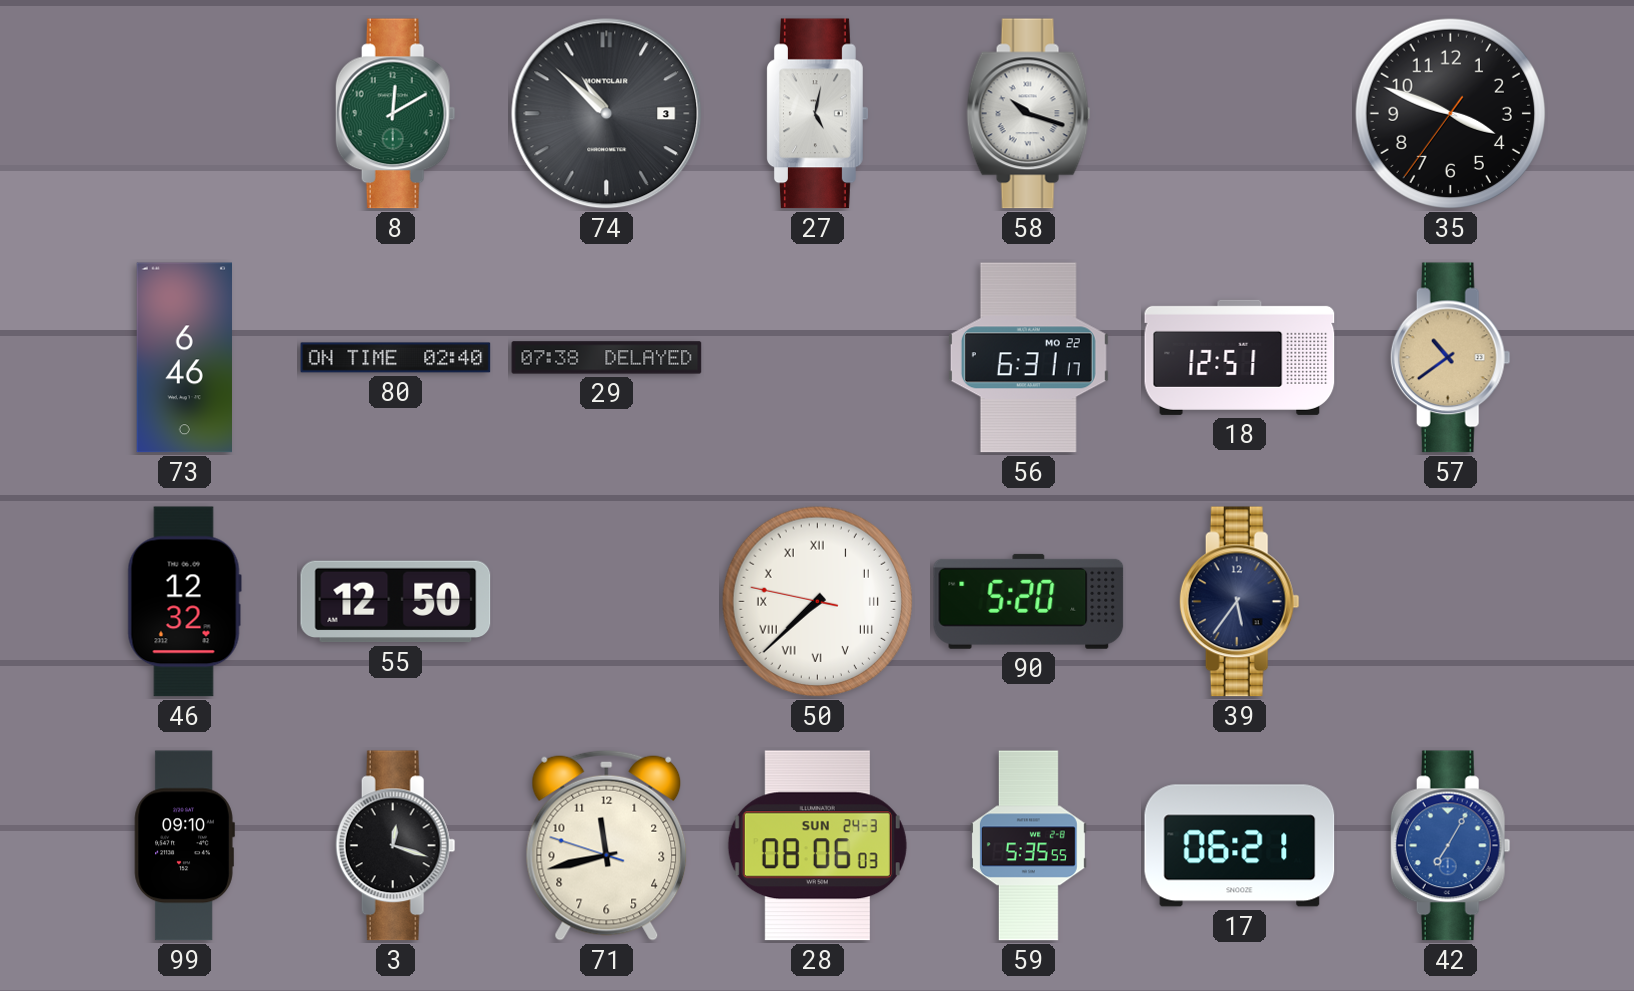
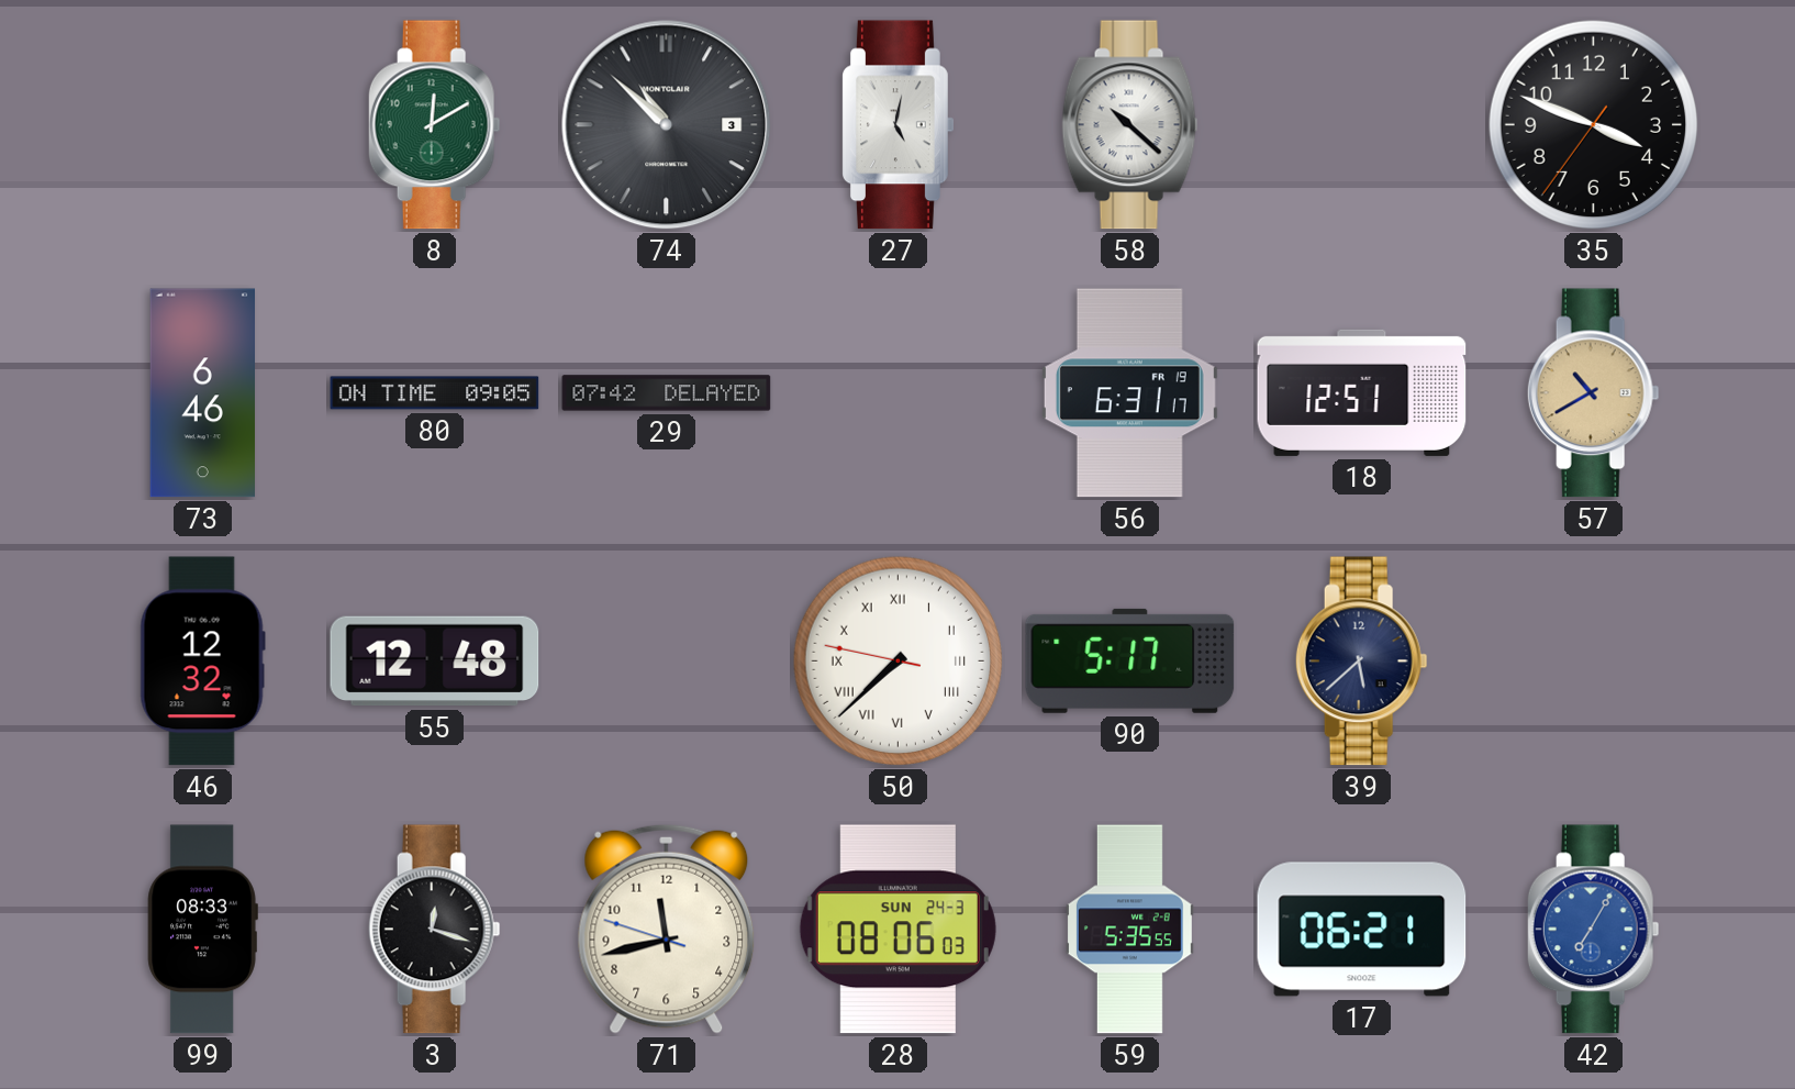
58: 10:18 -> 10:22
80: 02:40 -> 09:05
29: 07:38 -> 07:42
56 date: MO 22 -> FR 19
57: 10:39 -> 10:40
55: 12:50 -> 12:48
90: 5:20 -> 5:17
39: 5:36 -> 5:38
99: 09:10 -> 08:33
